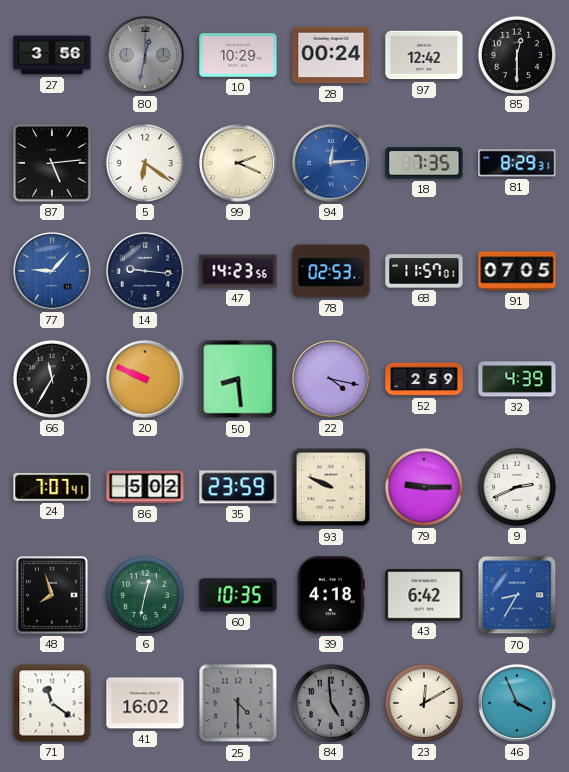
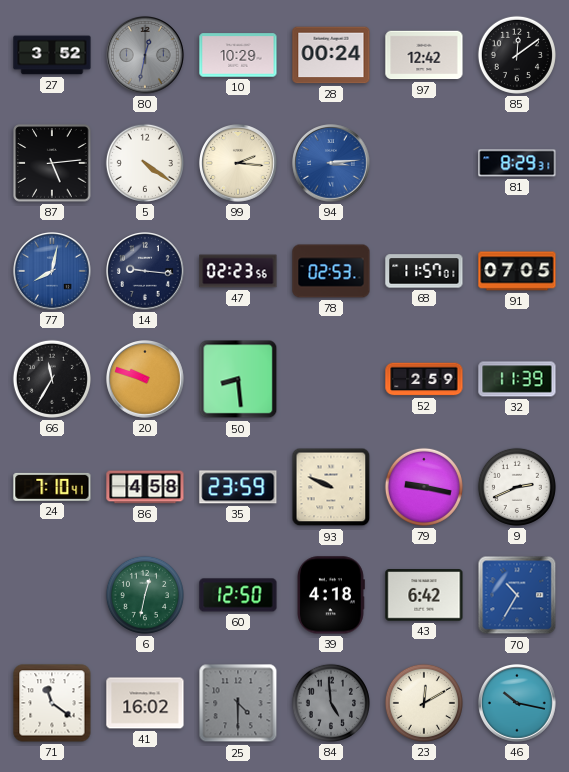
27: 3:56 -> 3:52
85: 12:30 -> 12:09
5: 6:21 -> 4:21
99: 2:19 -> 2:16
94: 12:14 -> 3:14
18: 7:35 -> none
77: 9:07 -> 8:02
47: 14:23 -> 02:23
20: 9:49 -> 9:48
22: 4:17 -> none
32: 4:39 -> 11:39
24: 7:07 -> 7:10
86: 5:02 -> 4:58
79: 9:15 -> 9:17
48: 7:57 -> none
60: 10:35 -> 12:50
70: 8:35 -> 10:35
46: 3:56 -> 10:17
